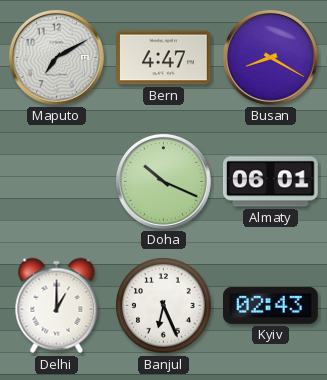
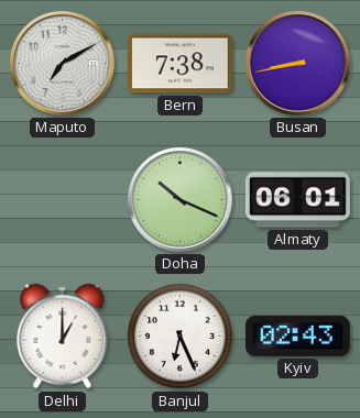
Bern: 4:47 -> 7:38
Busan: 8:20 -> 8:43
